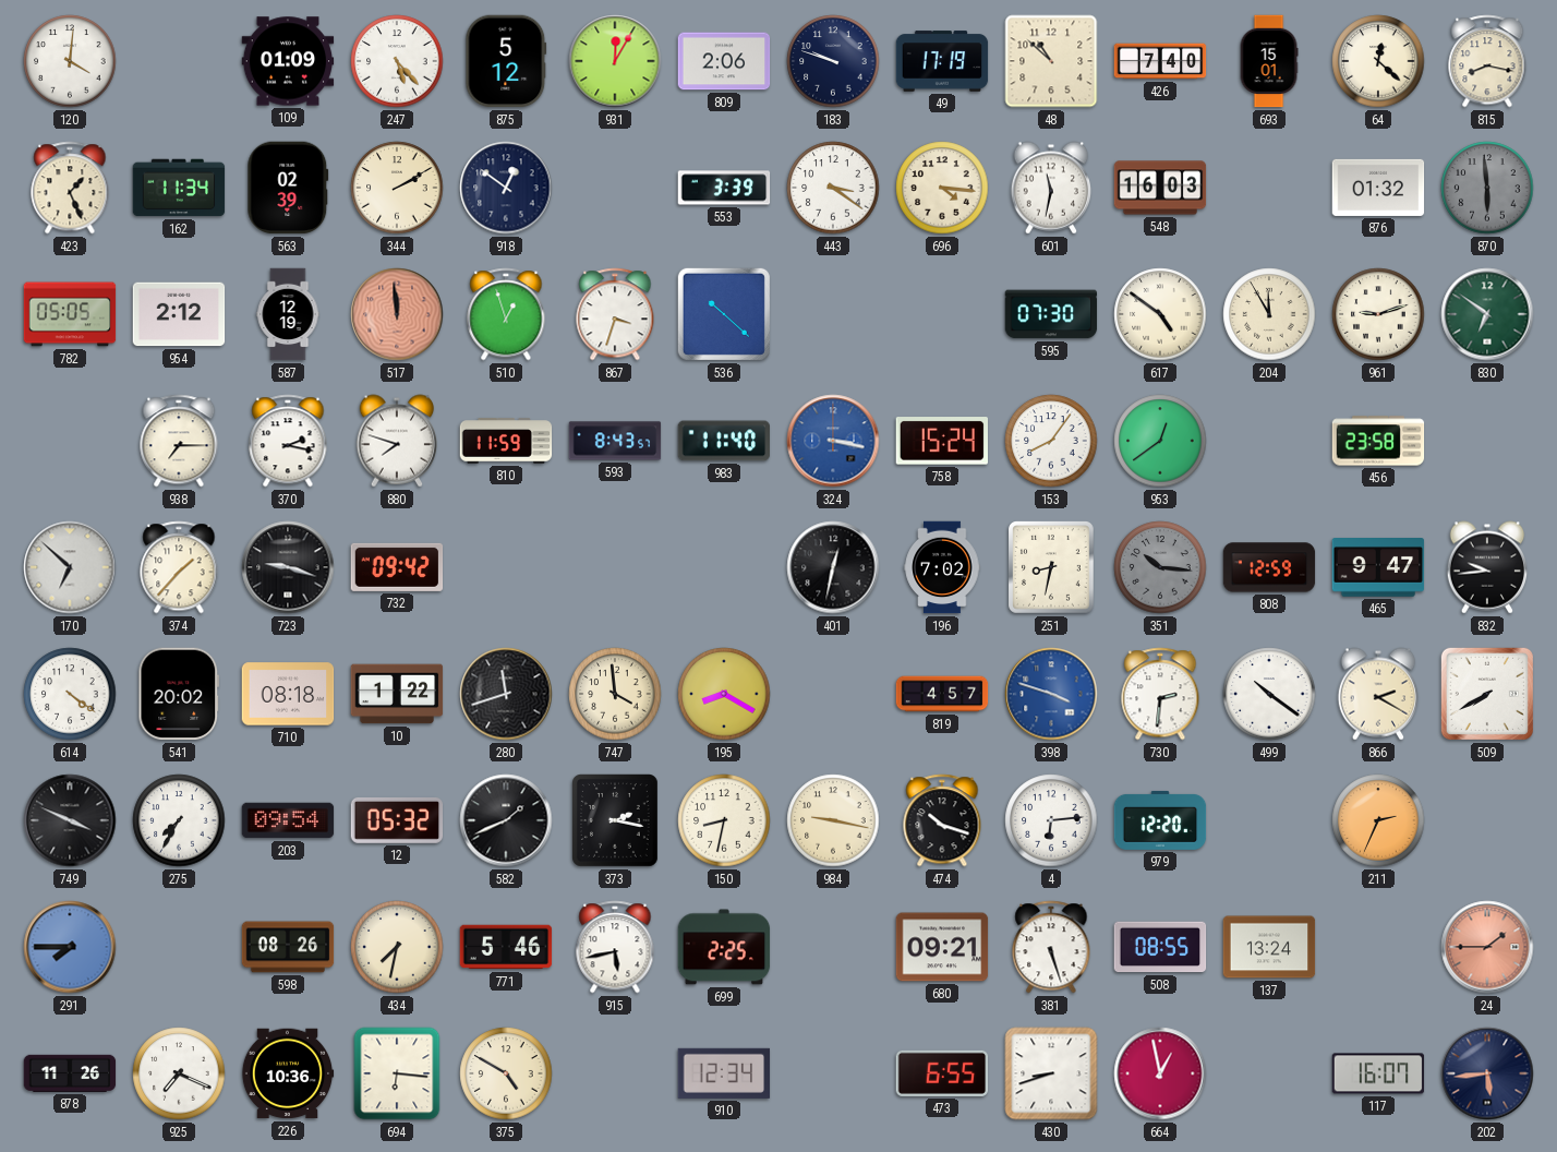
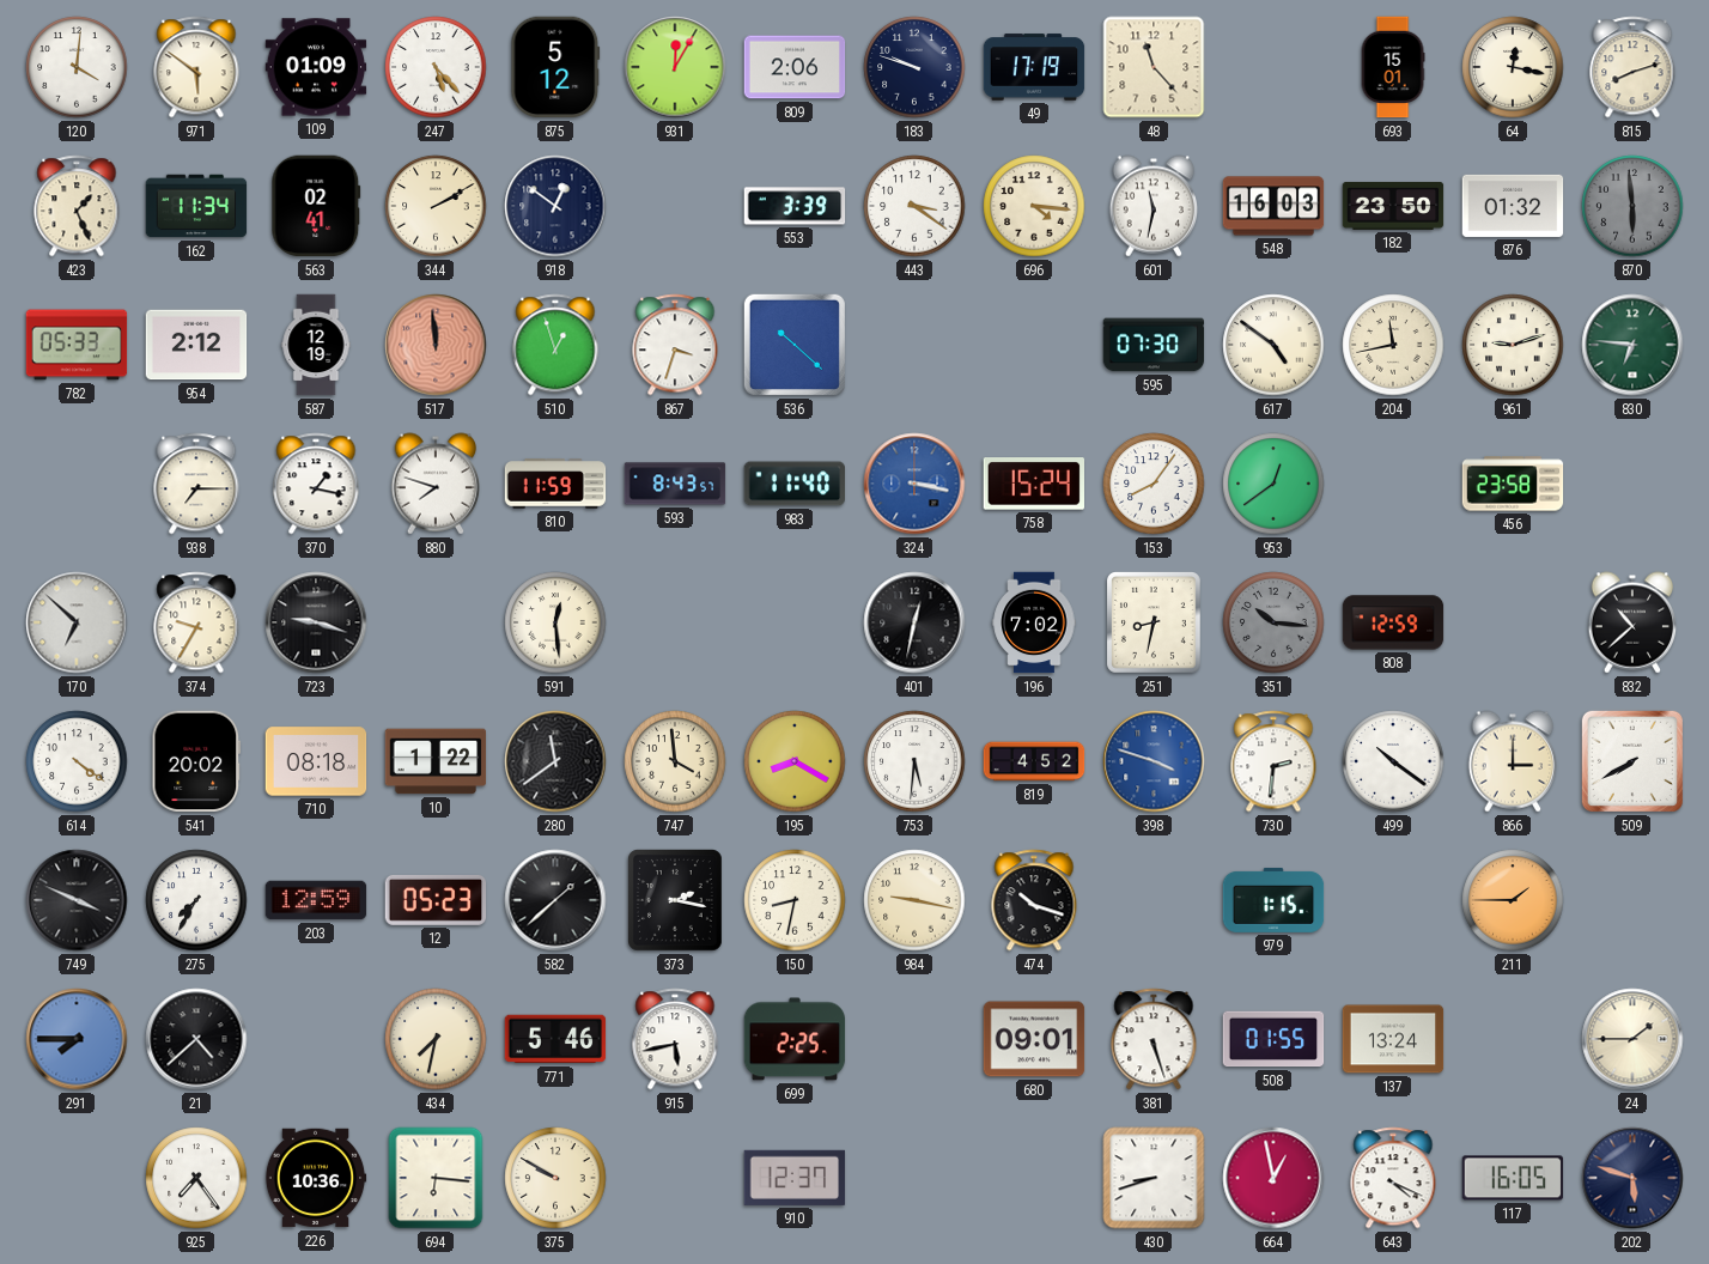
971: none -> 5:51
48: 10:52 -> 11:23
426: 7:40 -> none
64: 12:22 -> 12:17
815: 8:17 -> 8:12
563: 02:39 -> 02:41
182: none -> 23:50
782: 05:05 -> 05:33
204: 11:55 -> 11:43
830: 6:51 -> 6:46
370: 2:17 -> 1:17
374: 1:37 -> 9:35
732: 09:42 -> none
591: none -> 12:29
465: 9:47 -> none
832: 9:44 -> 10:38
280: 11:42 -> 11:39
753: none -> 5:31
819: 4:57 -> 4:52
866: 2:20 -> 3:00
203: 09:54 -> 12:59
12: 05:32 -> 05:23
582: 1:41 -> 1:38
4: 6:14 -> none
979: 12:20 -> 1:15
211: 2:34 -> 1:45
21: none -> 4:38
598: 08:26 -> none
680: 09:21 -> 09:01
508: 08:55 -> 01:55
24 dial: salmon -> cream
878: 11:26 -> none
925: 7:19 -> 7:24
375: 4:50 -> 9:50
910: 12:34 -> 12:37
473: 6:55 -> none
643: none -> 4:19
117: 16:07 -> 16:05
202: 5:44 -> 5:48
